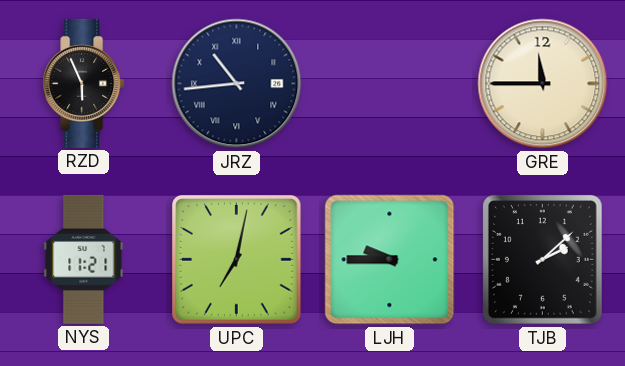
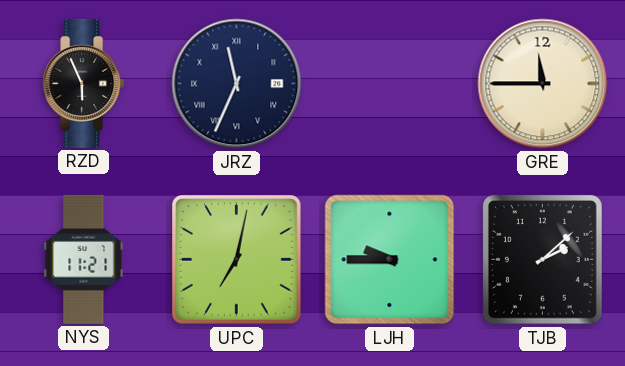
JRZ: 10:44 -> 11:34
